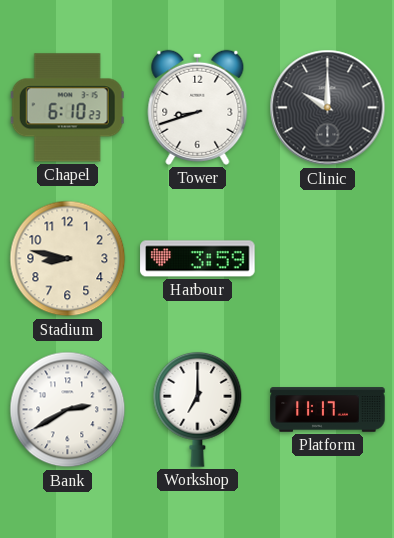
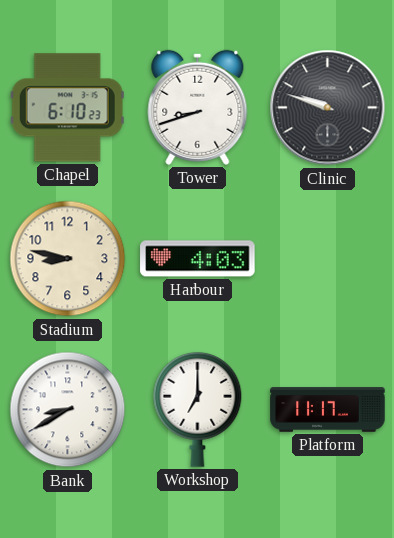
Clinic: 10:00 -> 9:48
Harbour: 3:59 -> 4:03
Bank: 2:40 -> 8:40
